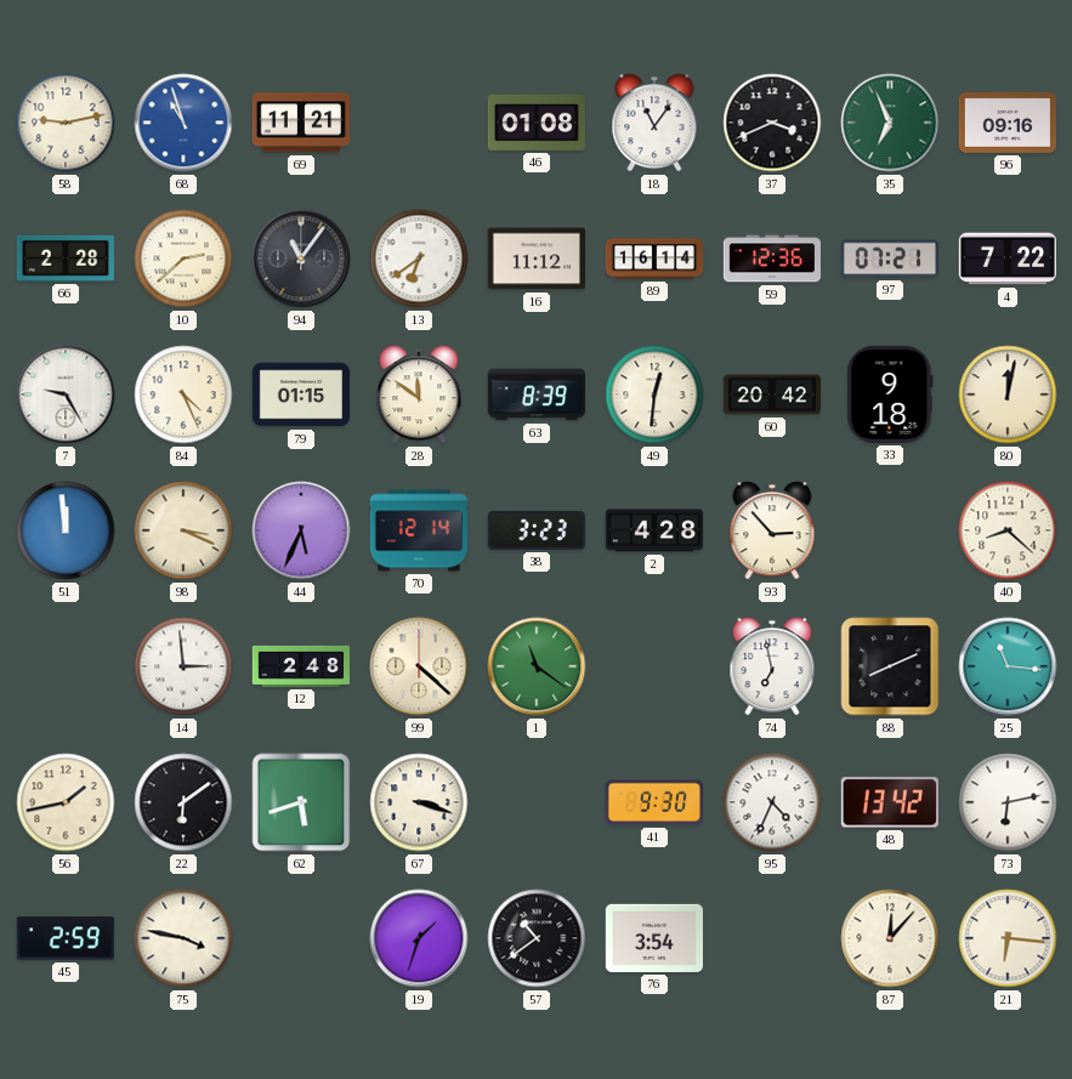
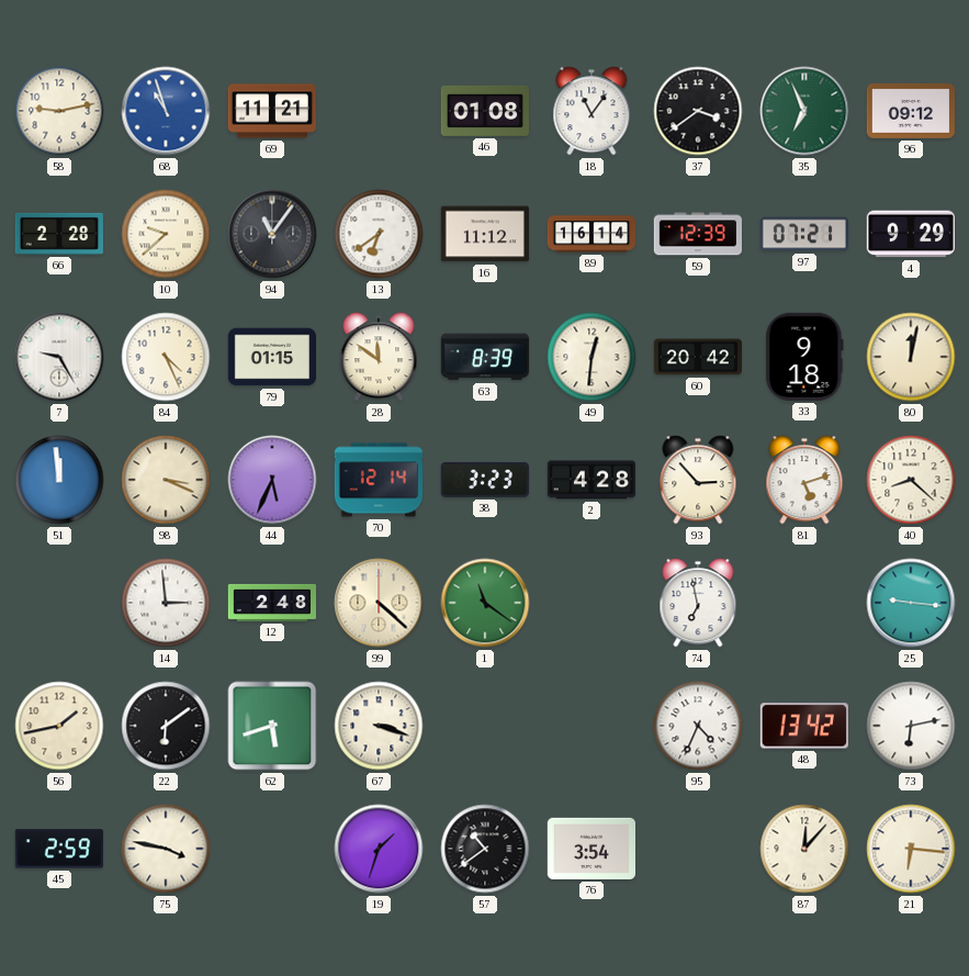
37: 3:41 -> 3:39
96: 09:16 -> 09:12
10: 2:38 -> 9:38
59: 12:36 -> 12:39
4: 7:22 -> 9:29
81: none -> 5:12
88: 8:11 -> none
25: 11:16 -> 9:16
41: 9:30 -> none
